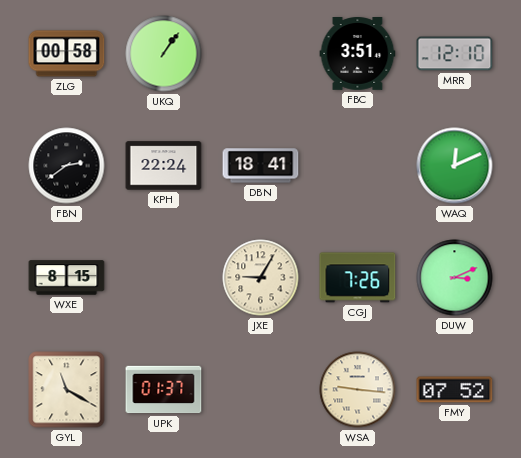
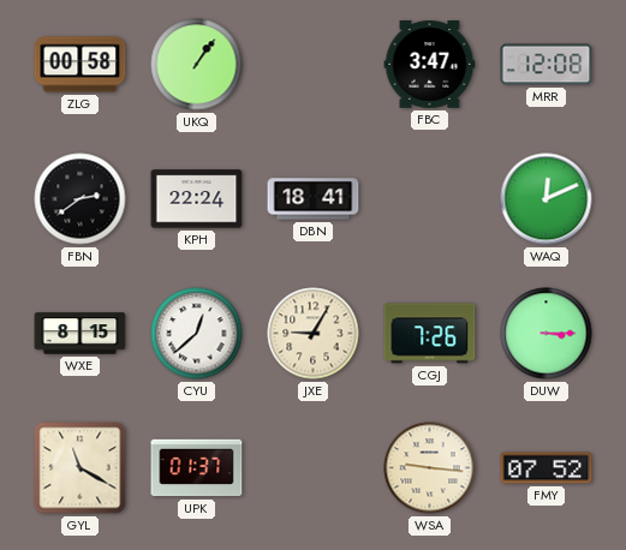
FBC: 3:51 -> 3:47
MRR: 12:10 -> 12:08
CYU: none -> 12:38
DUW: 3:11 -> 3:15
